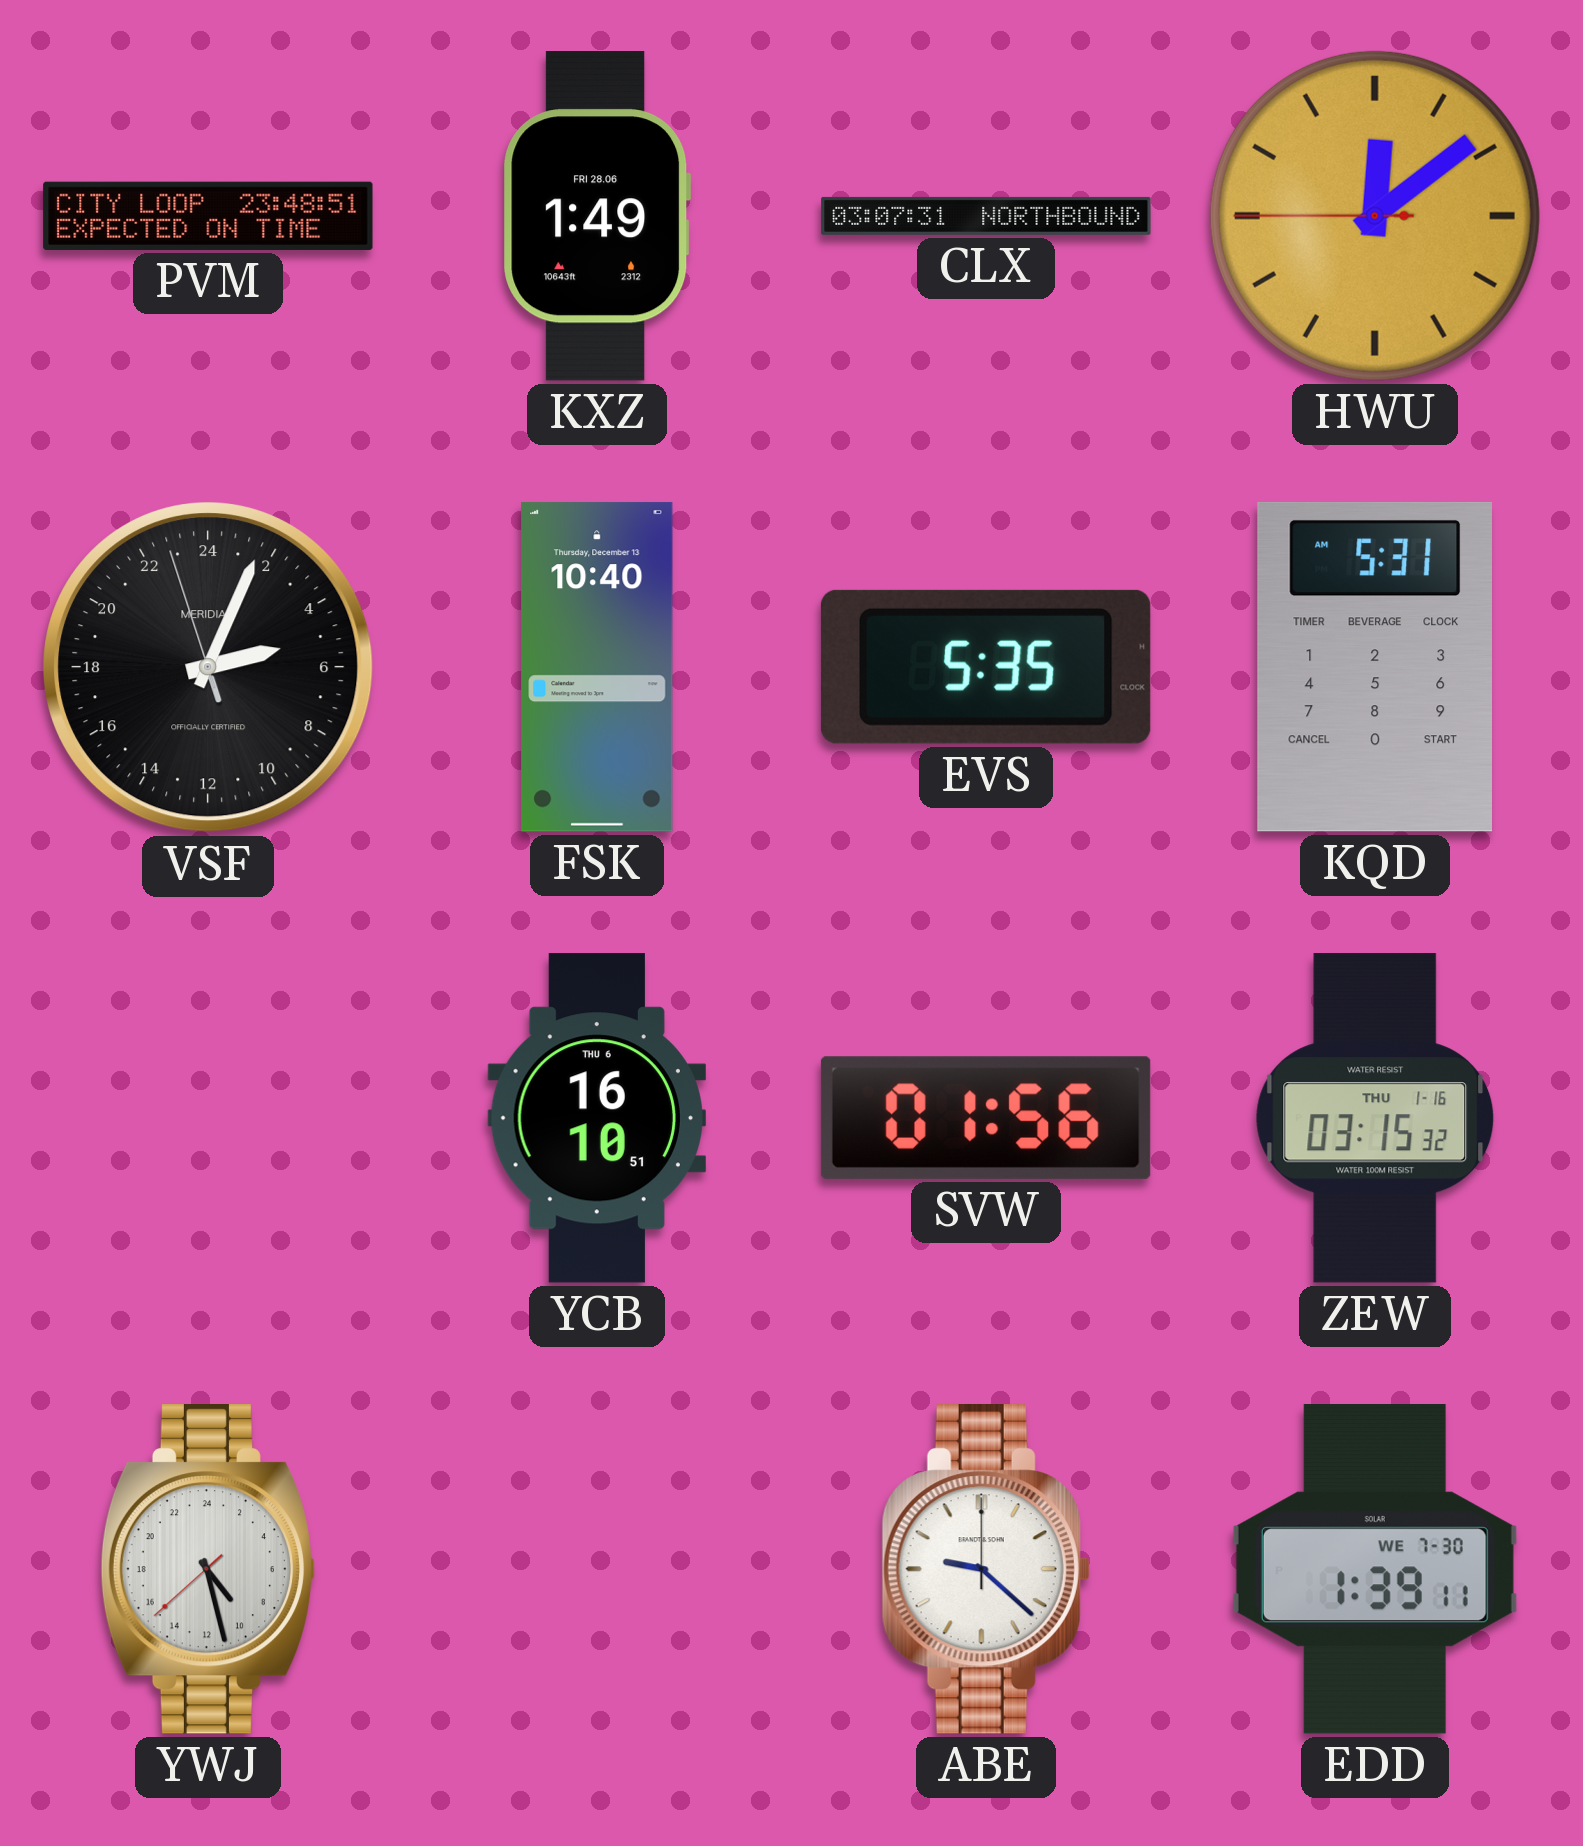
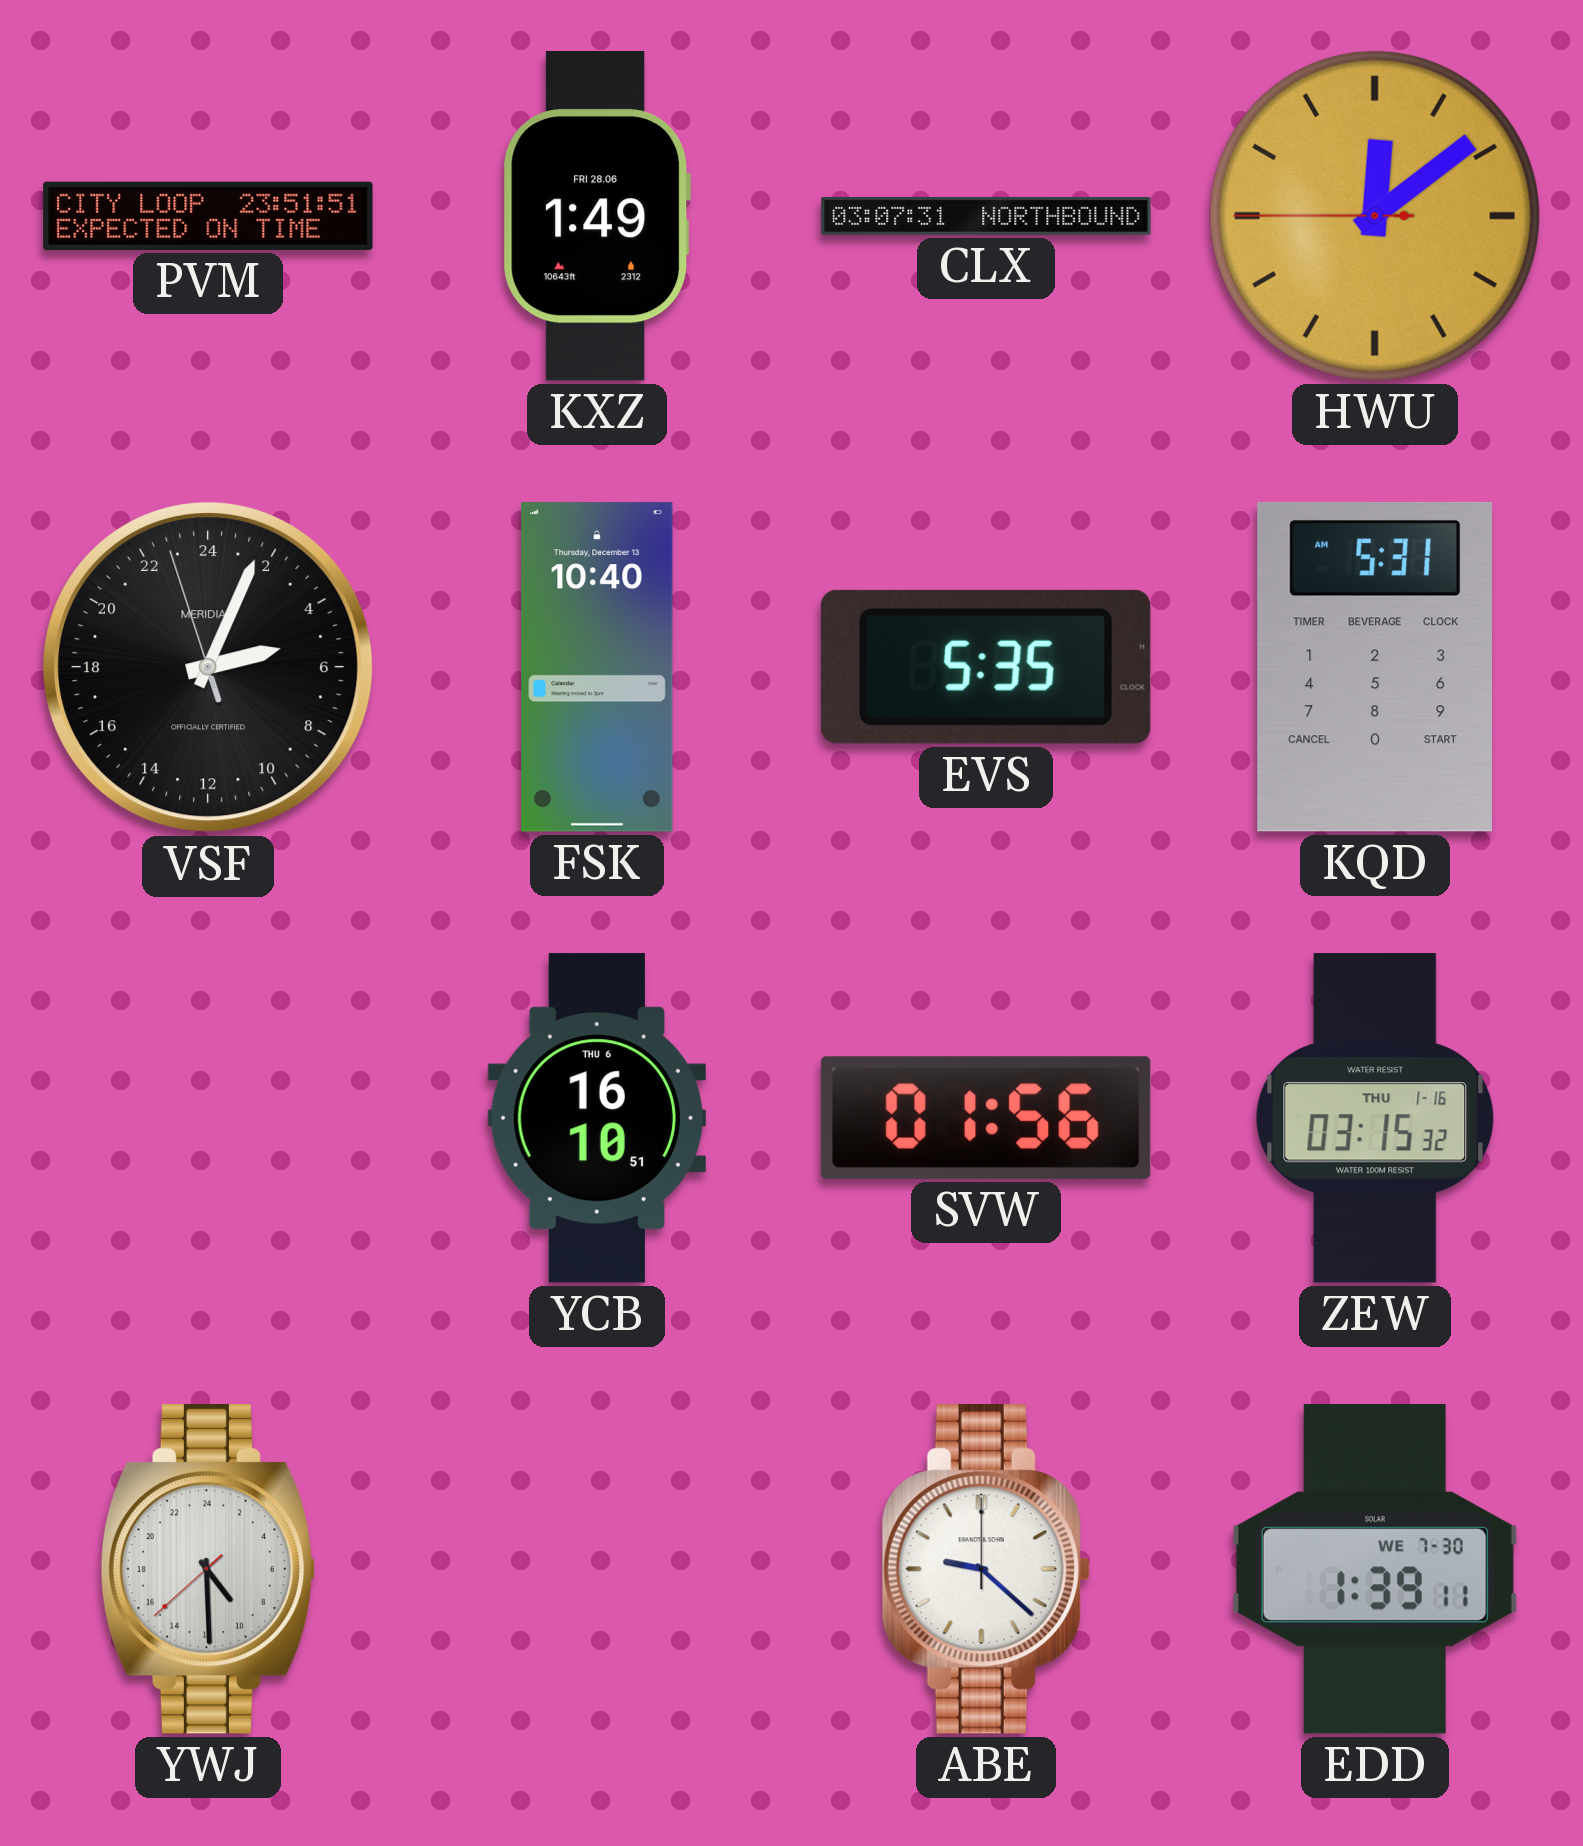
PVM: 23:48 -> 23:51
YWJ: 9:27 -> 9:29
